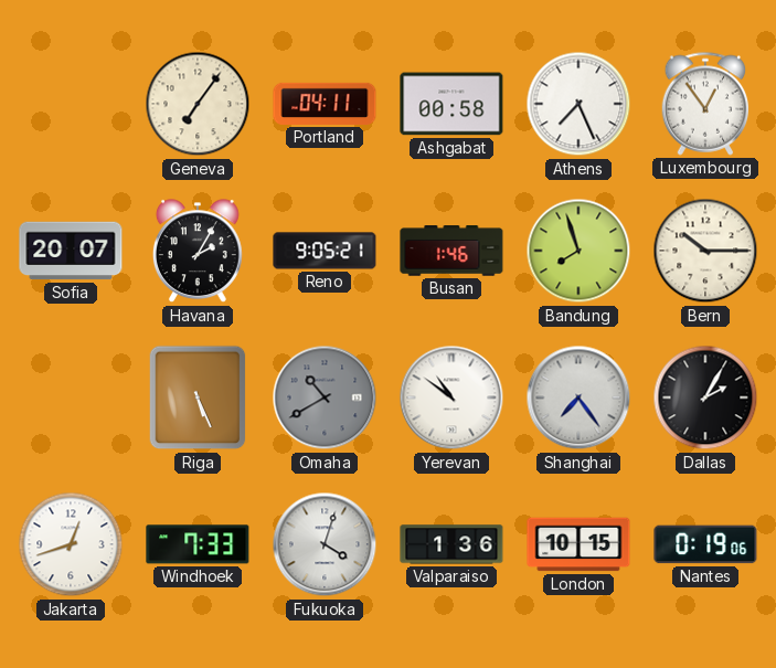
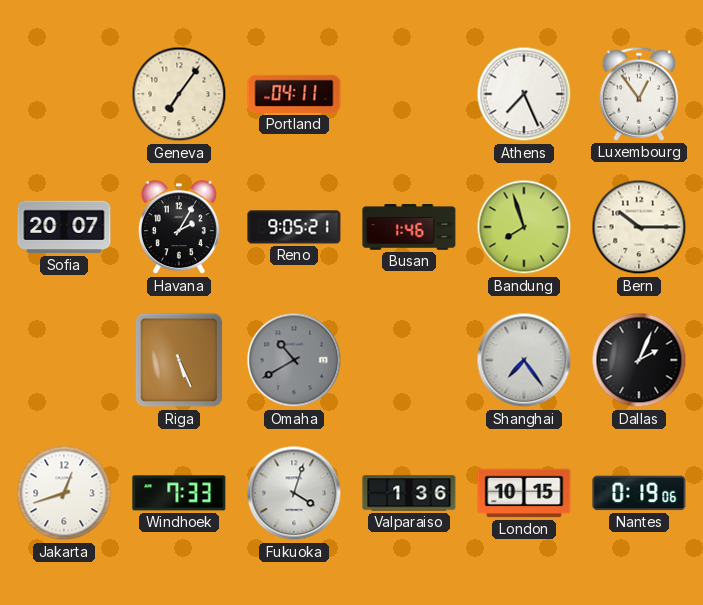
Ashgabat: 00:58 -> none
Yerevan: 10:51 -> none
Dallas: 2:05 -> 2:04
